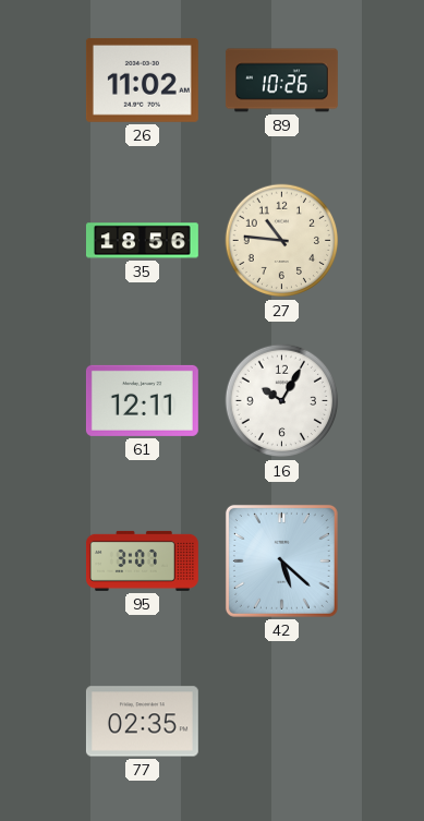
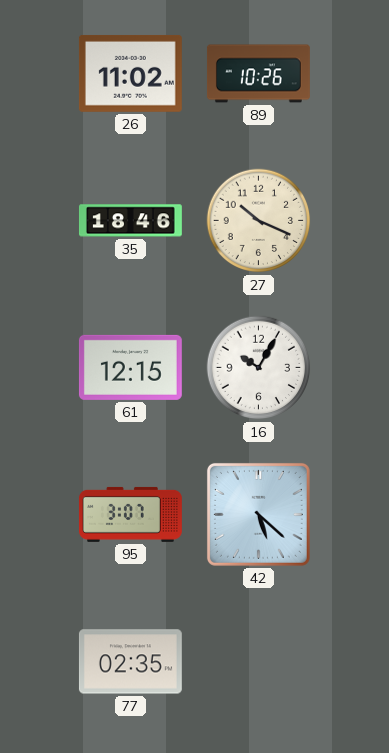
35: 18:56 -> 18:46
27: 10:46 -> 10:19
61: 12:11 -> 12:15
